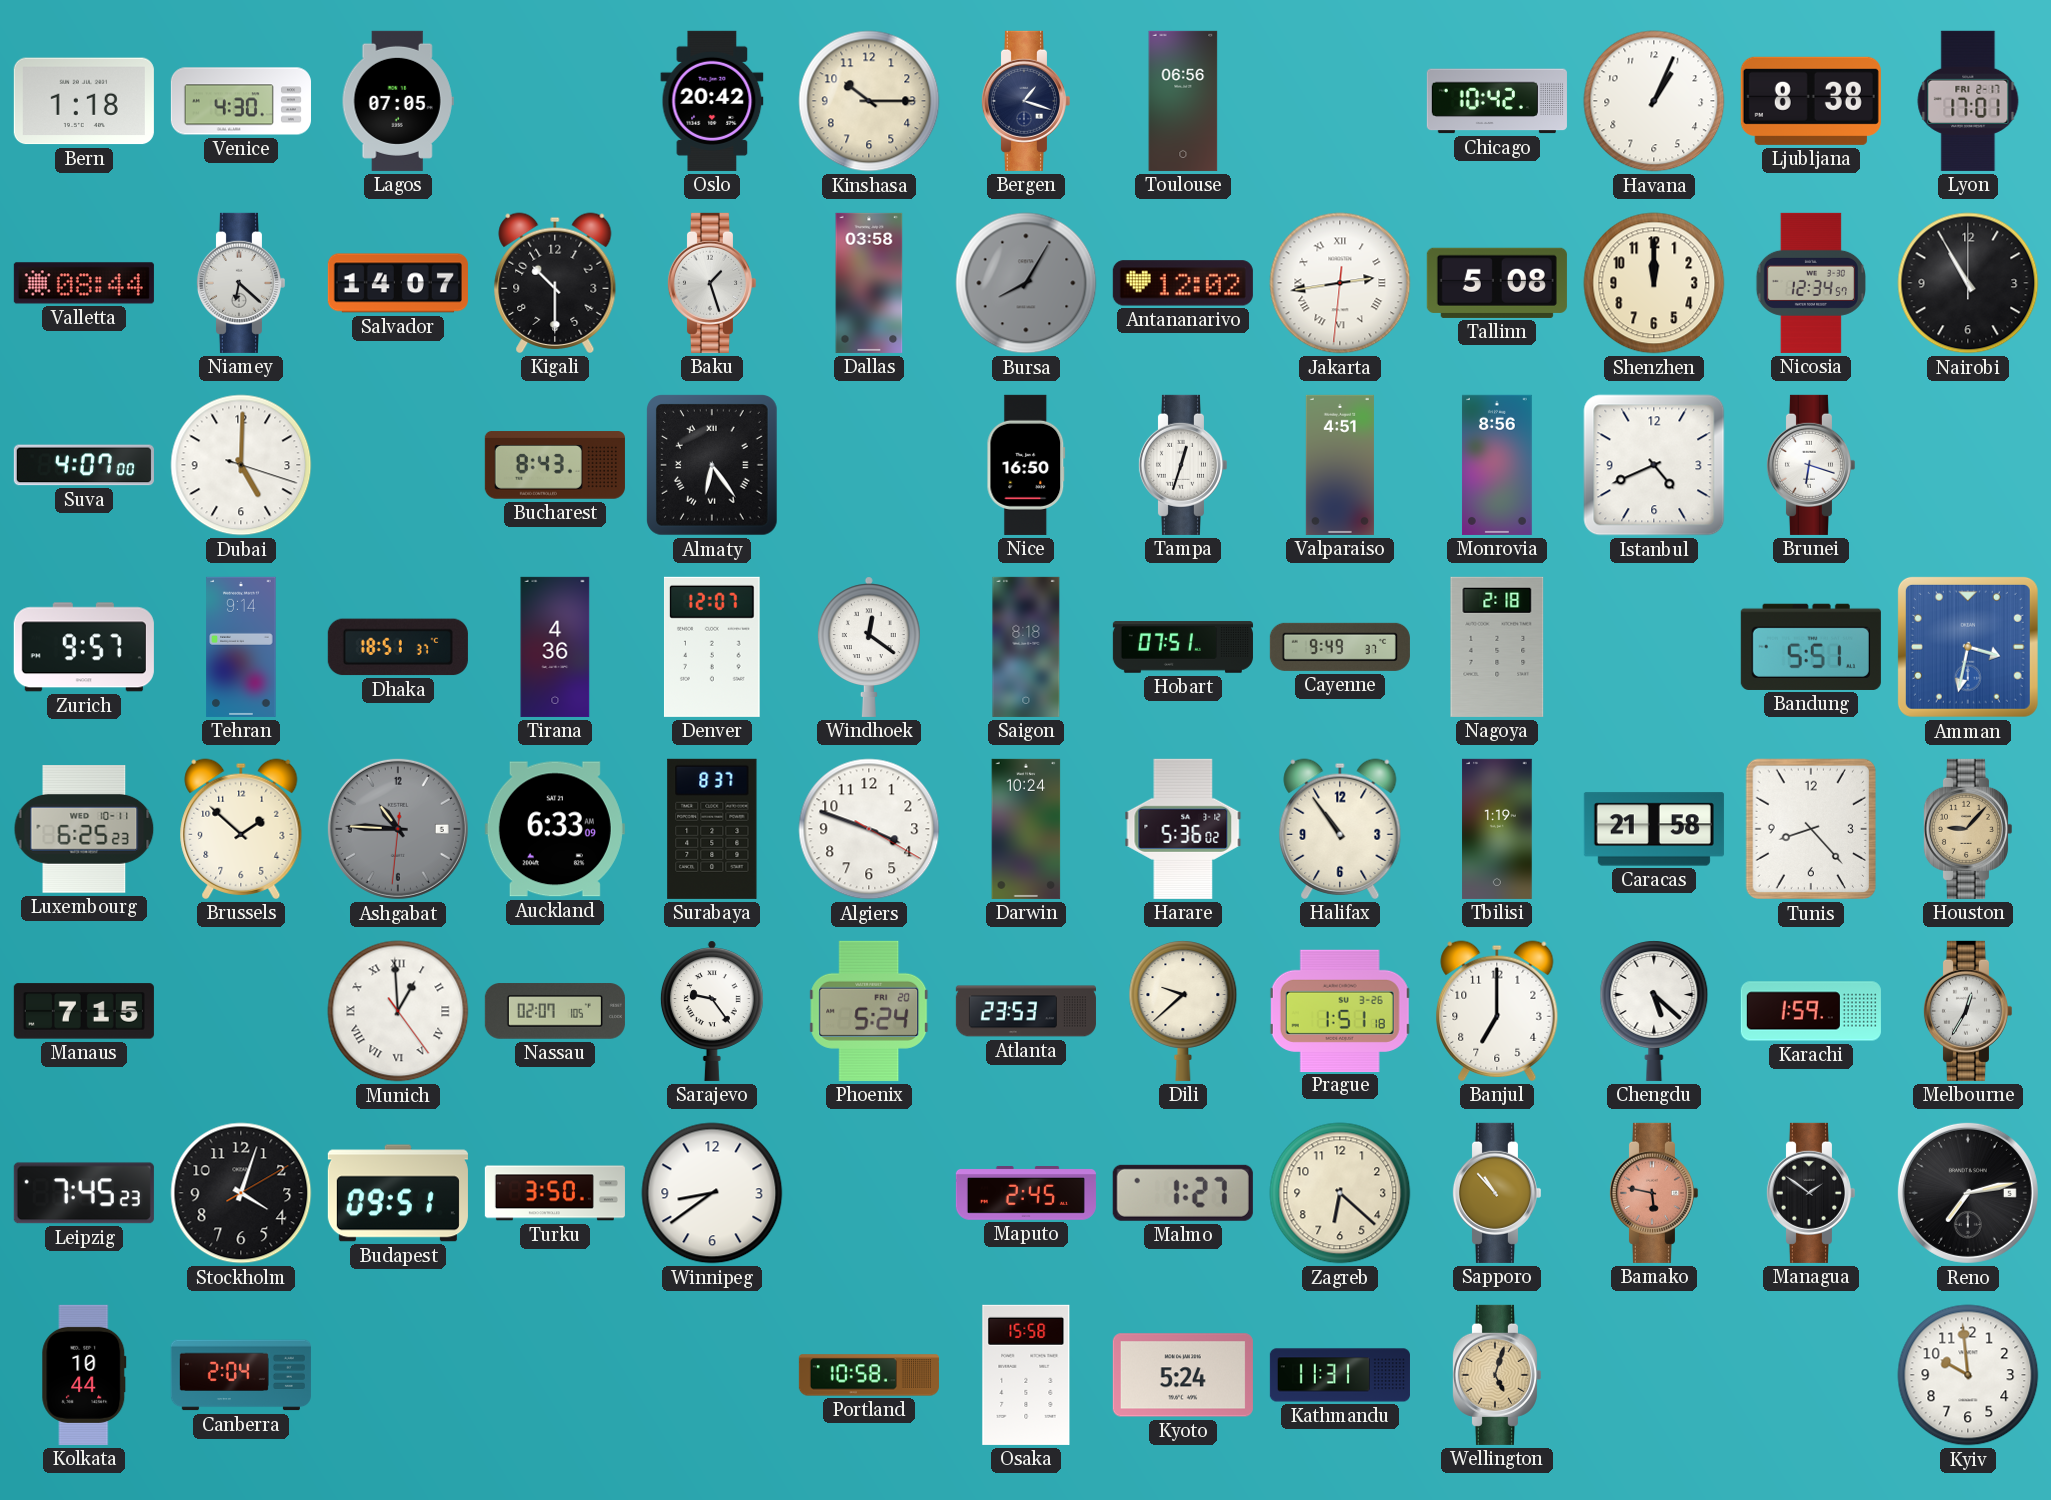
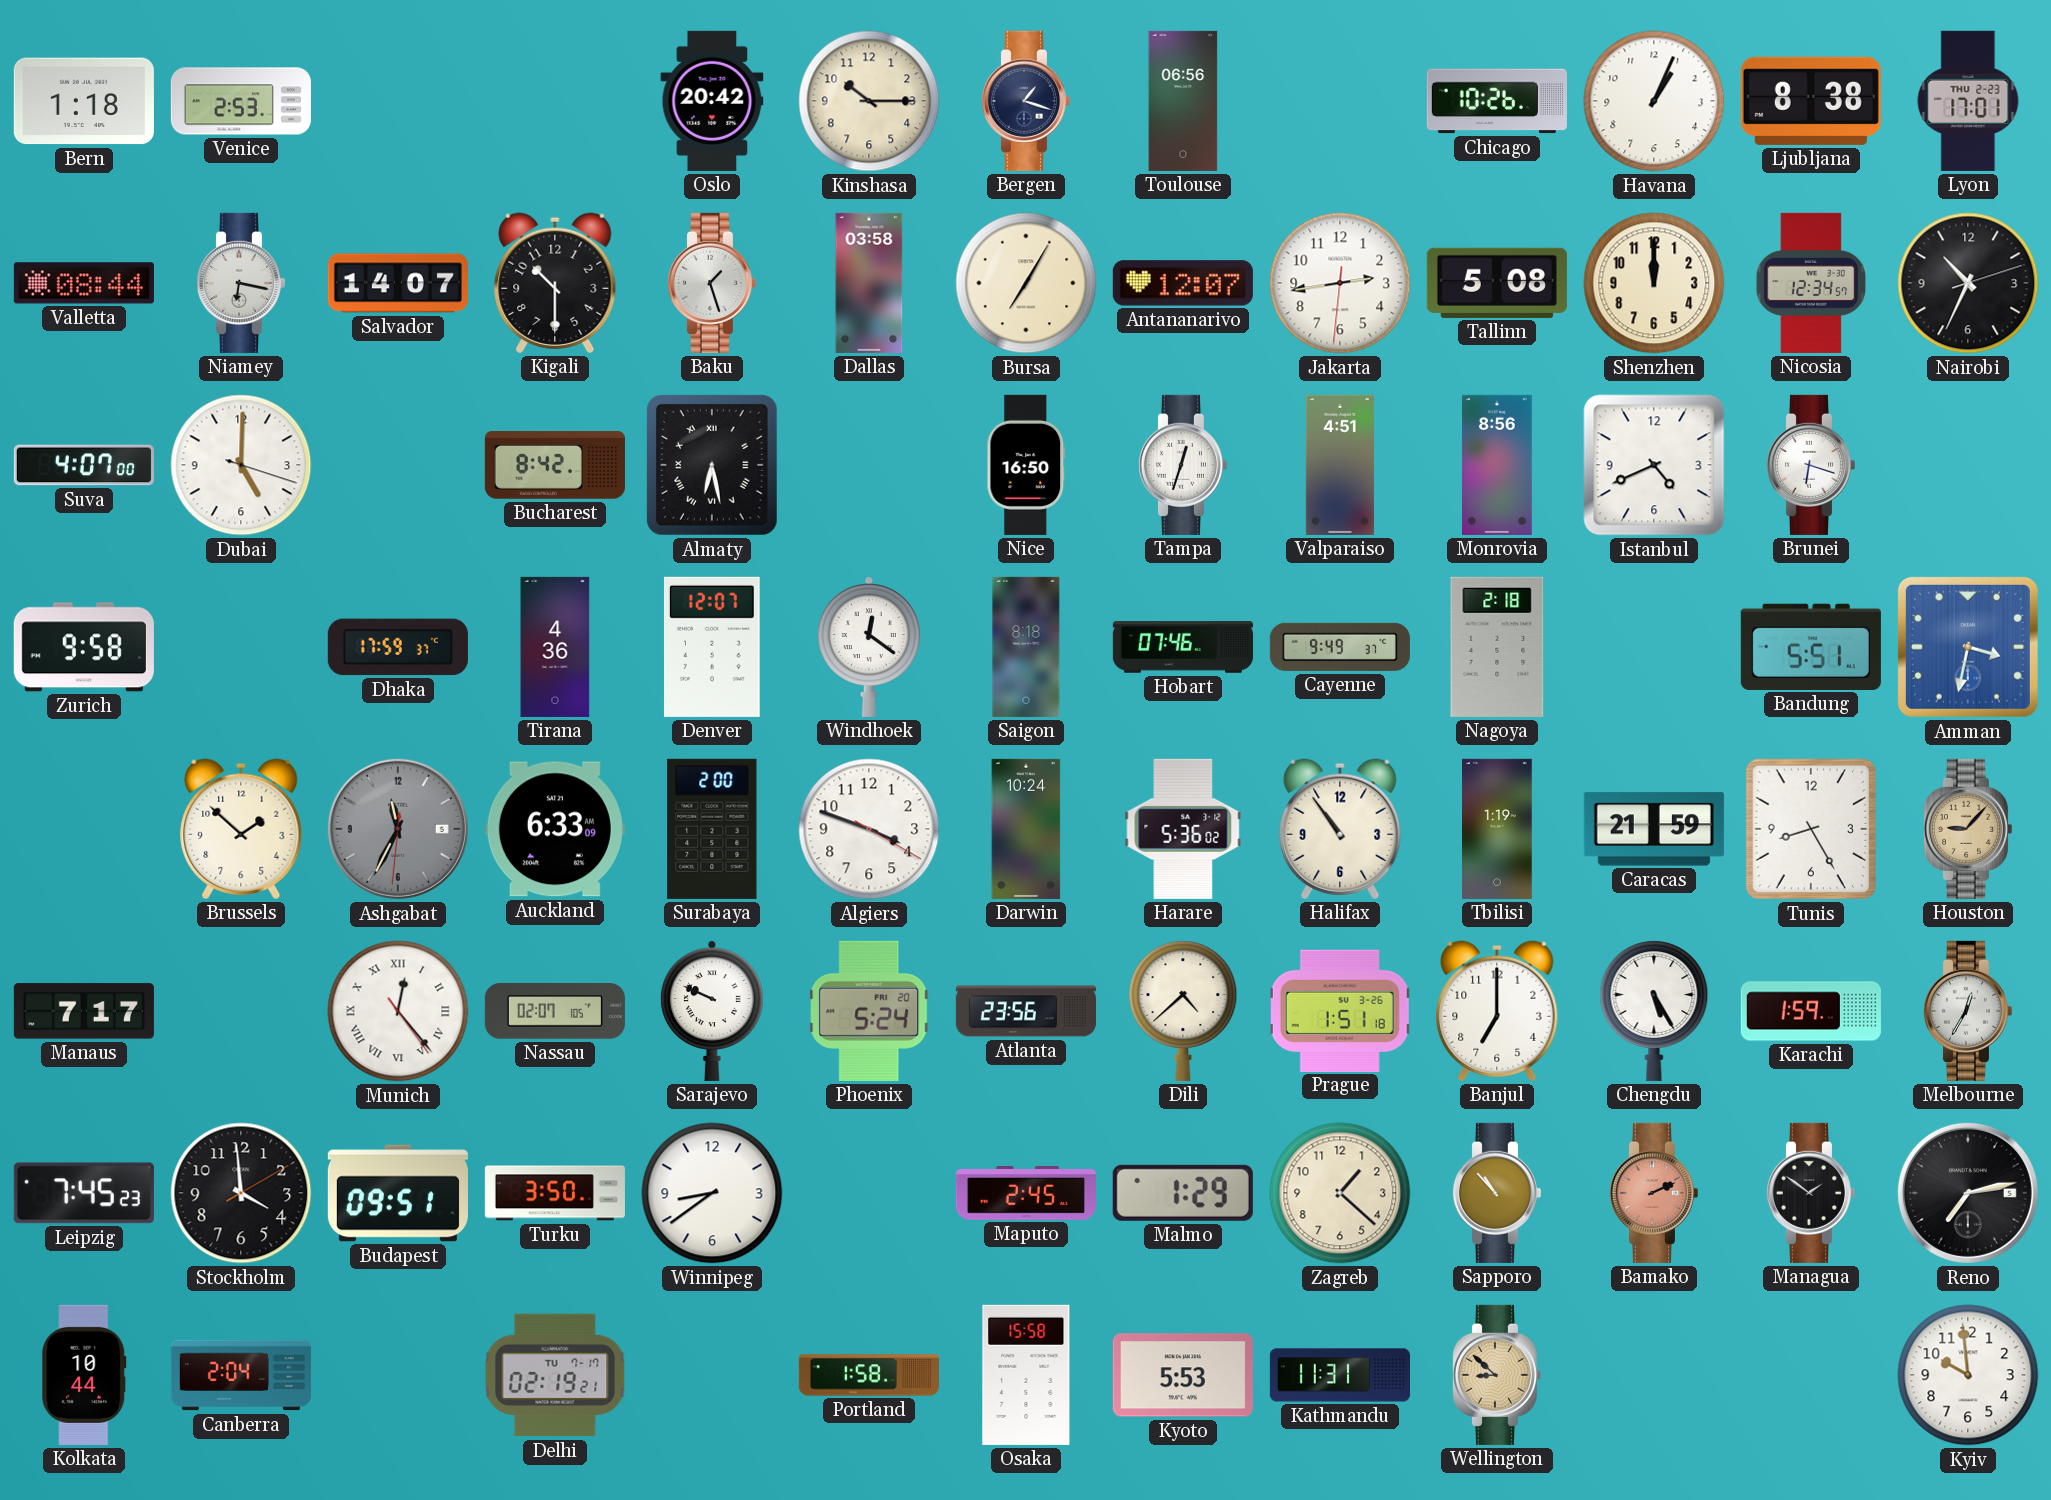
Venice: 4:30 -> 2:53
Lagos: 07:05 -> none
Chicago: 10:42 -> 10:26
Lyon date: FRI 2-17 -> THU 2-23
Niamey: 6:22 -> 6:17
Bursa: 8:05 -> 7:05
Bursa dial: grey -> cream
Antananarivo: 12:02 -> 12:07
Jakarta numerals: Roman -> Arabic
Nairobi: 10:55 -> 10:34
Bucharest: 8:43 -> 8:42
Almaty: 6:24 -> 6:28
Zurich: 9:57 -> 9:58
Tehran: 9:14 -> none
Dhaka: 18:51 -> 17:59
Hobart: 07:51 -> 07:46
Luxembourg: 6:25 -> none
Ashgabat: 10:45 -> 11:34
Surabaya: 8:37 -> 2:00
Caracas: 21:58 -> 21:59
Tunis: 8:23 -> 8:25
Manaus: 7:15 -> 7:17
Munich: 12:59 -> 12:23
Sarajevo: 9:24 -> 9:49
Atlanta: 23:53 -> 23:56
Dili: 9:38 -> 4:38
Chengdu: 5:22 -> 5:25
Stockholm: 4:03 -> 3:59
Malmo: 1:27 -> 1:29
Zagreb: 6:22 -> 1:22
Bamako: 5:47 -> 2:11
Delhi: none -> 02:19
Portland: 10:58 -> 1:58
Kyoto: 5:24 -> 5:53
Wellington: 5:03 -> 8:52
